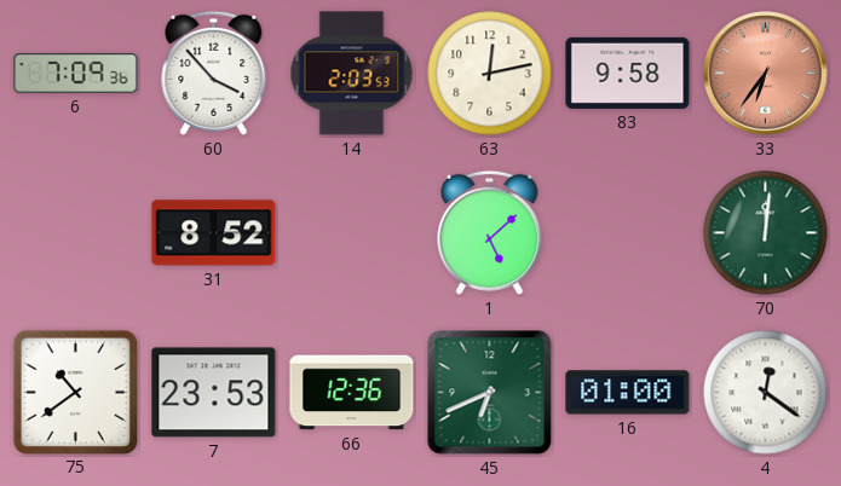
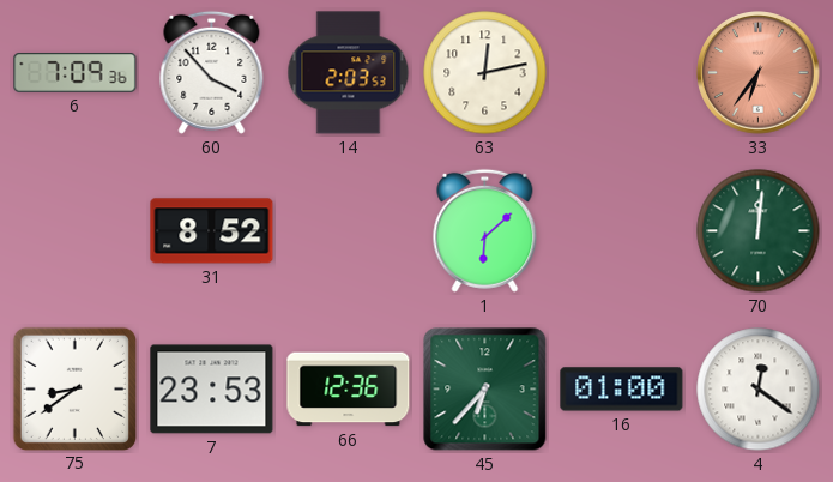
83: 9:58 -> none
1: 5:08 -> 6:08
75: 10:39 -> 8:39
45: 6:41 -> 6:37
